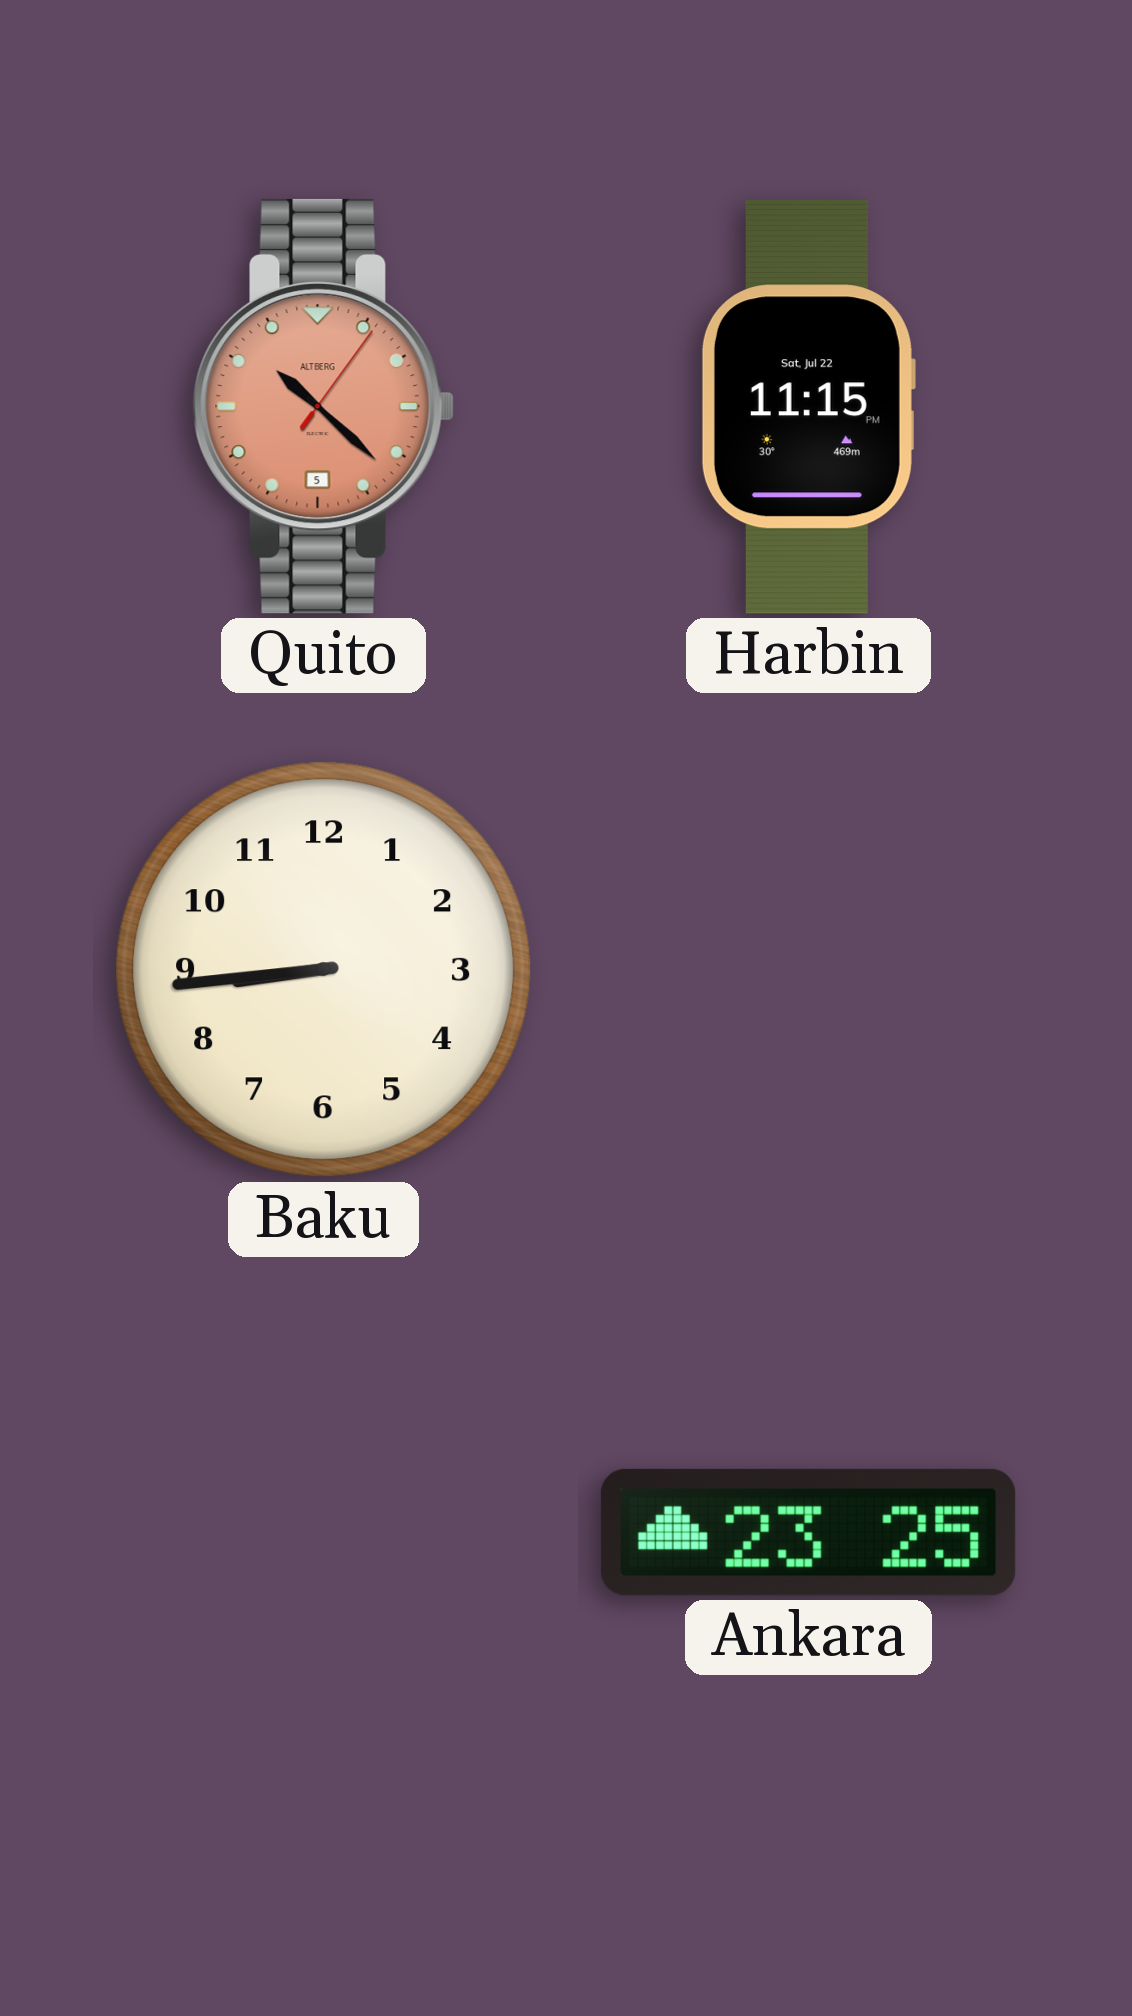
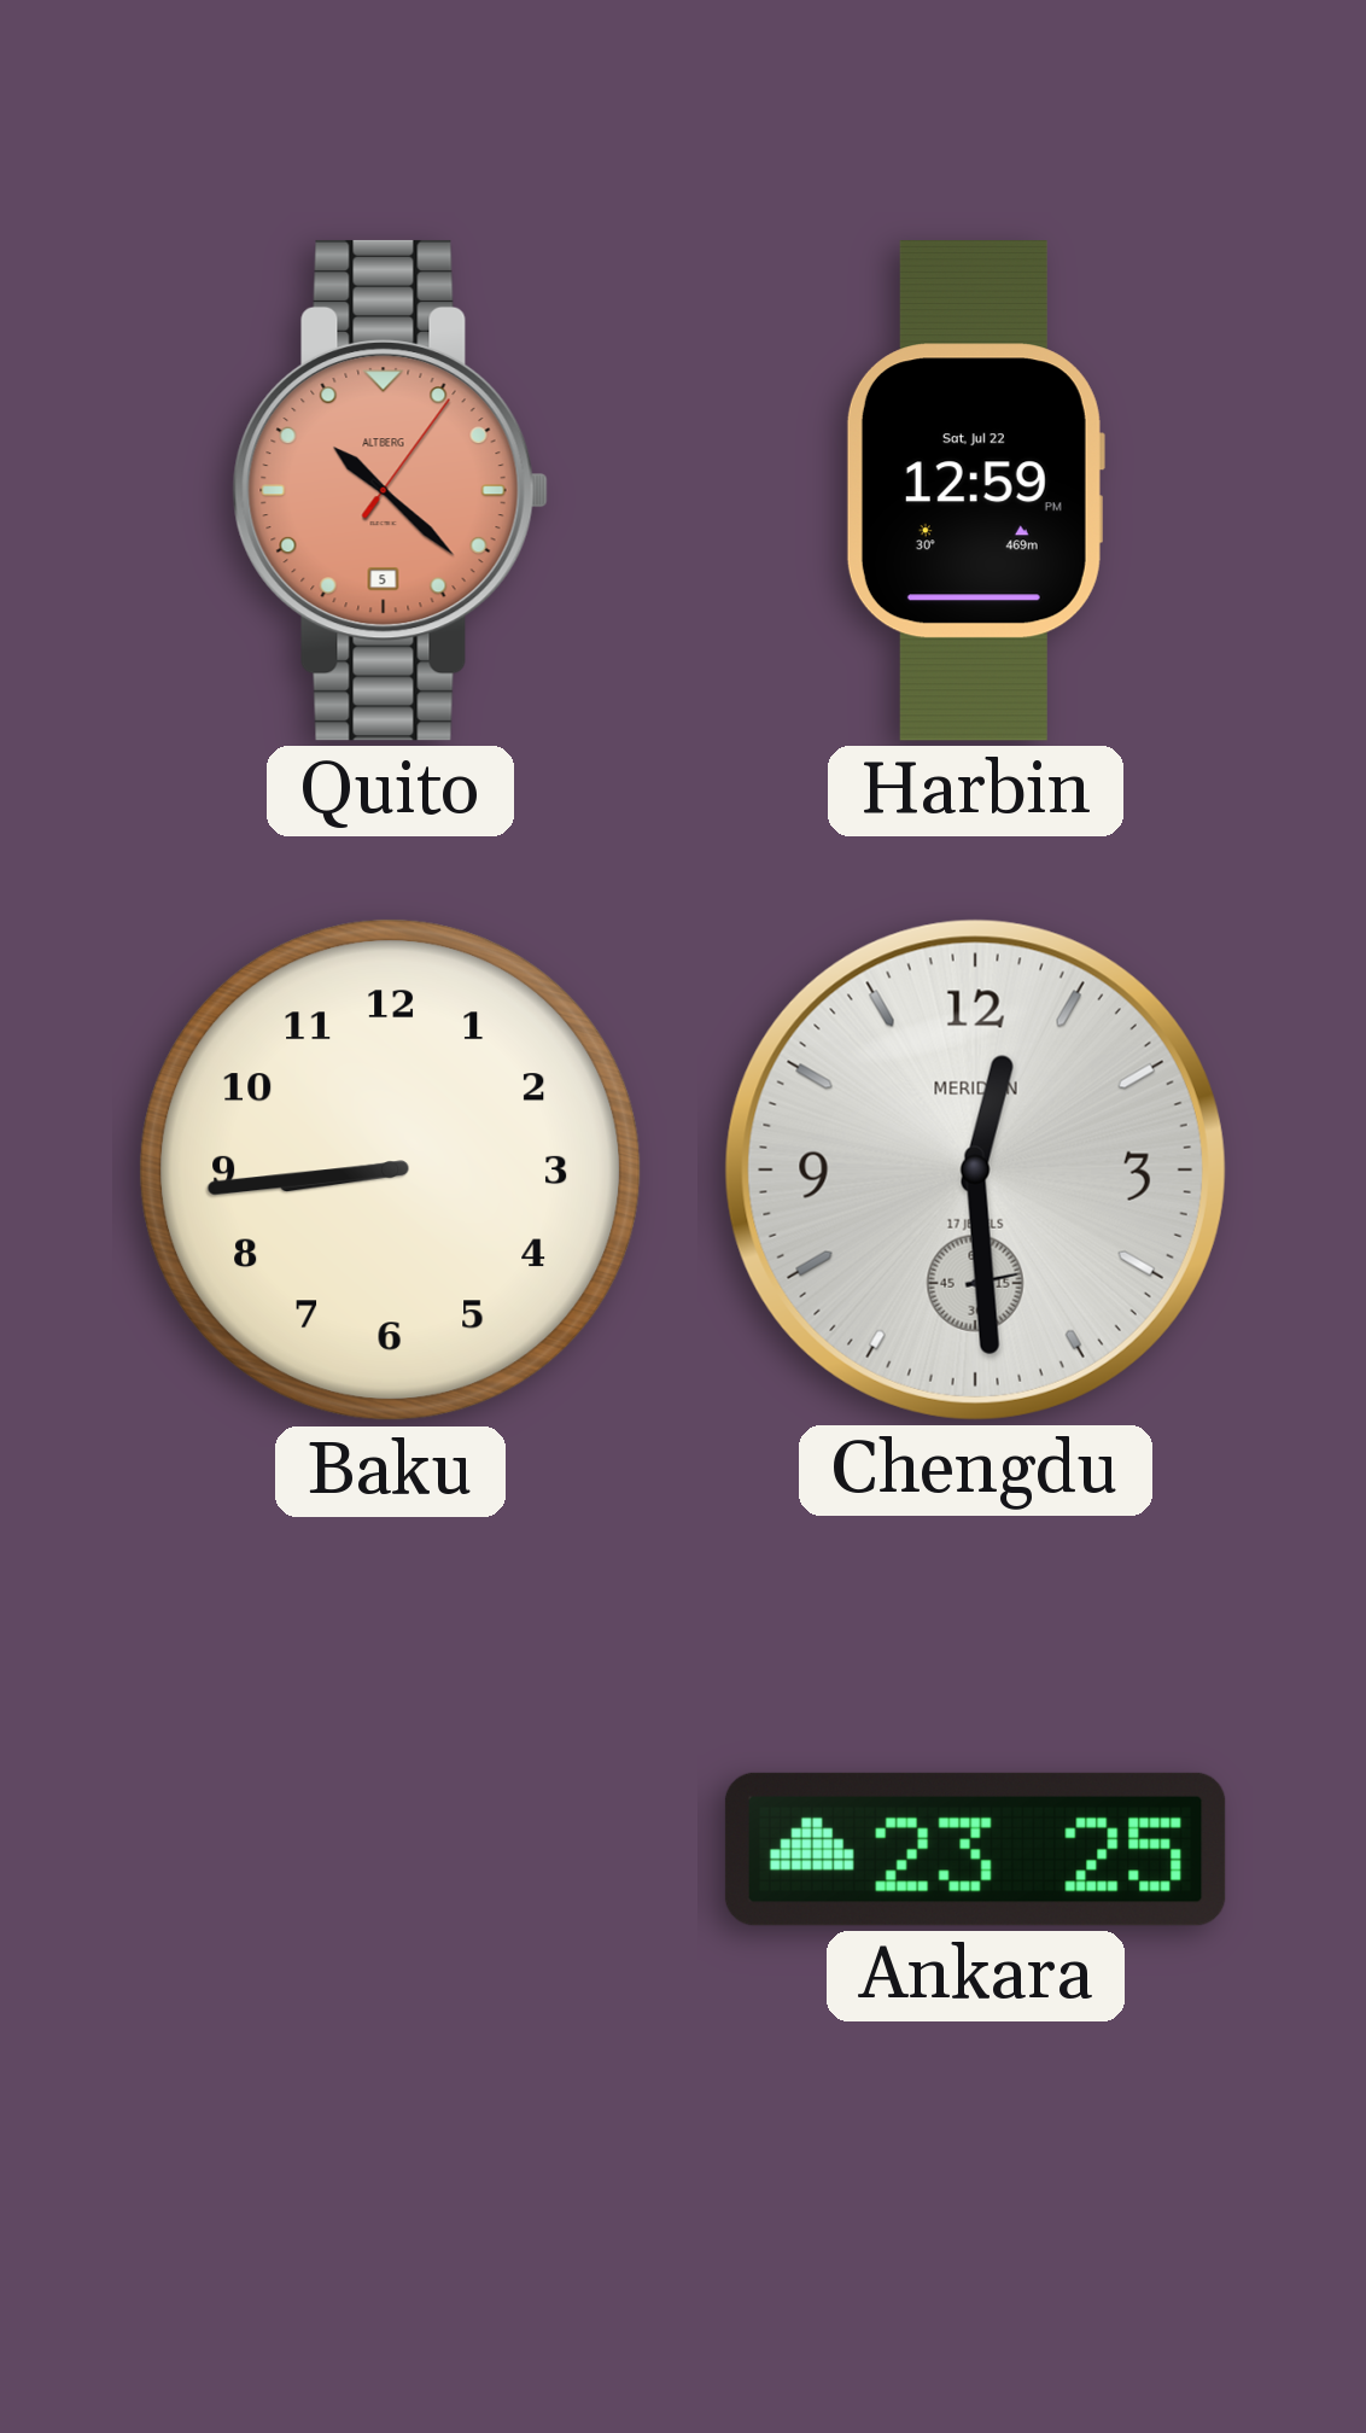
Harbin: 11:15 -> 12:59
Chengdu: none -> 12:29
